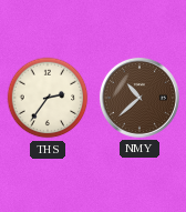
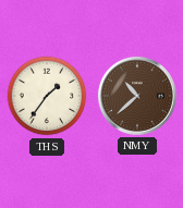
THS: 2:36 -> 1:36
